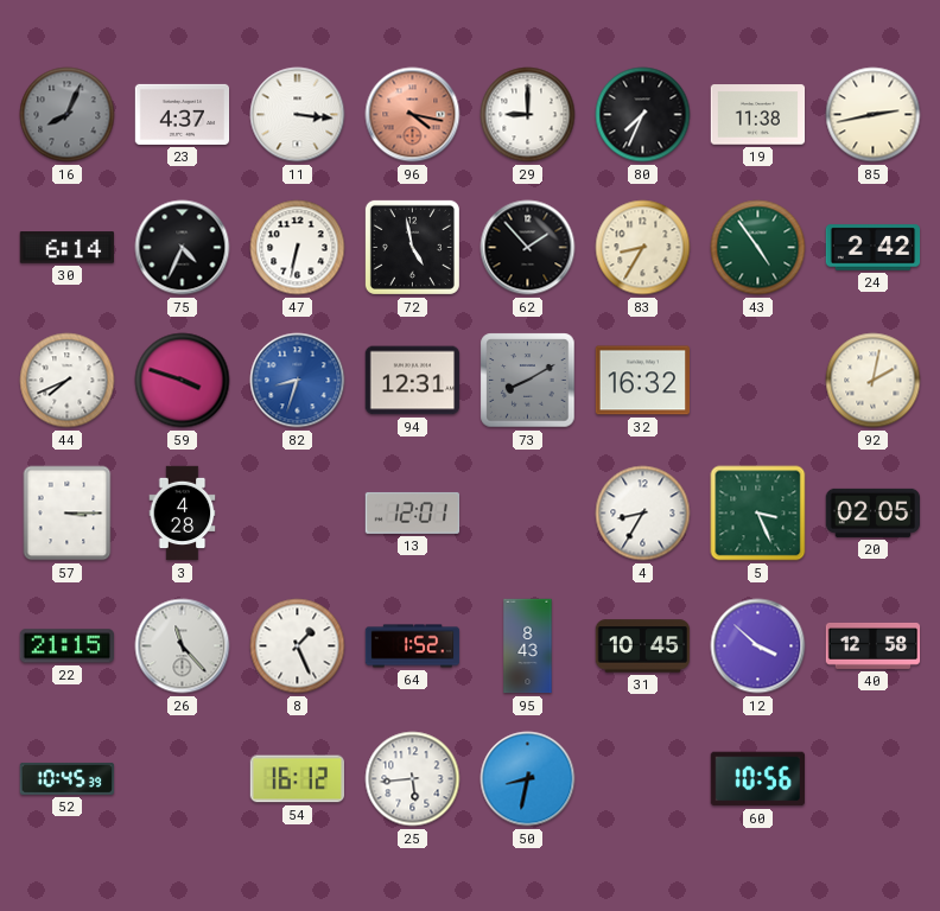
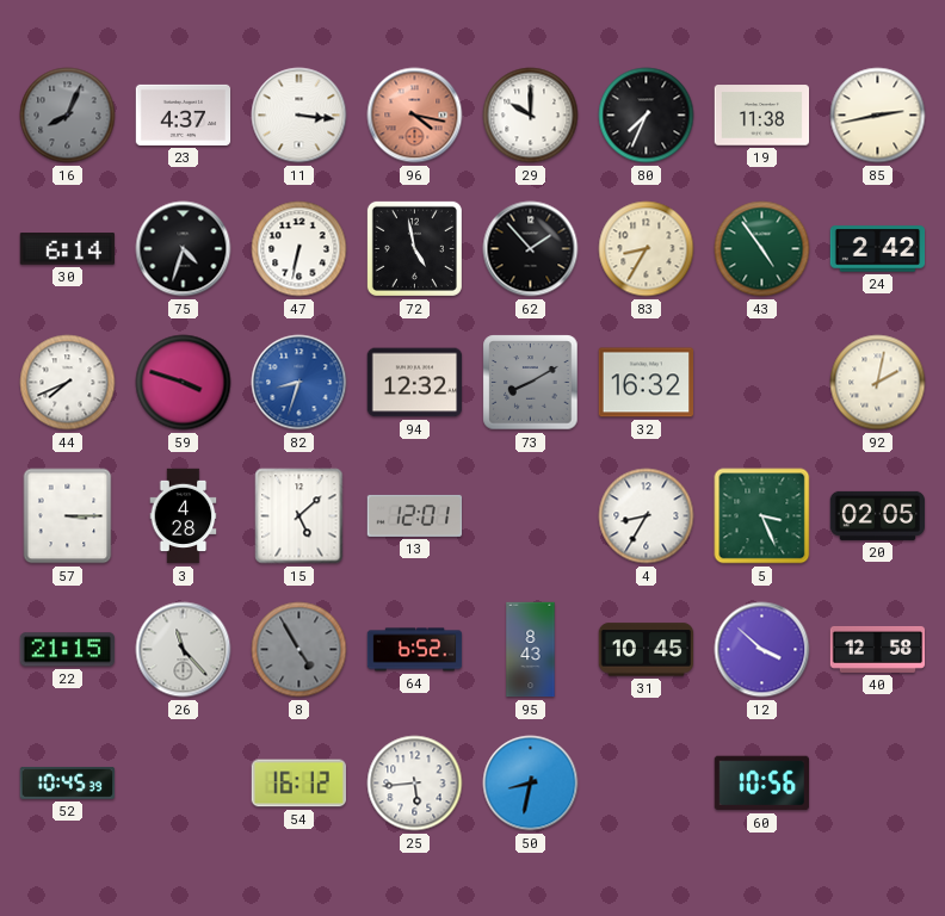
29: 9:00 -> 10:00
75: 4:34 -> 4:33
94: 12:31 -> 12:32
15: none -> 5:08
8: 1:26 -> 4:55
8 dial: white -> grey
64: 1:52 -> 6:52
